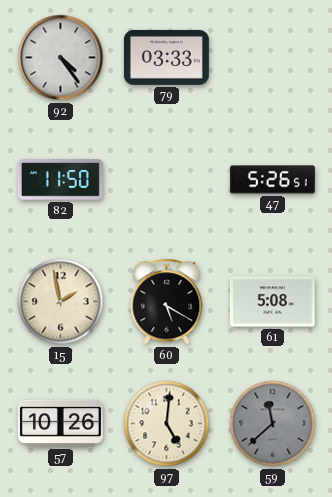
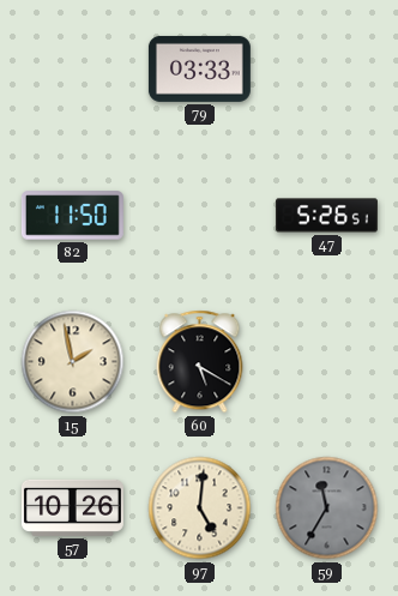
92: 4:24 -> none
61: 5:08 -> none
59: 11:38 -> 11:35
